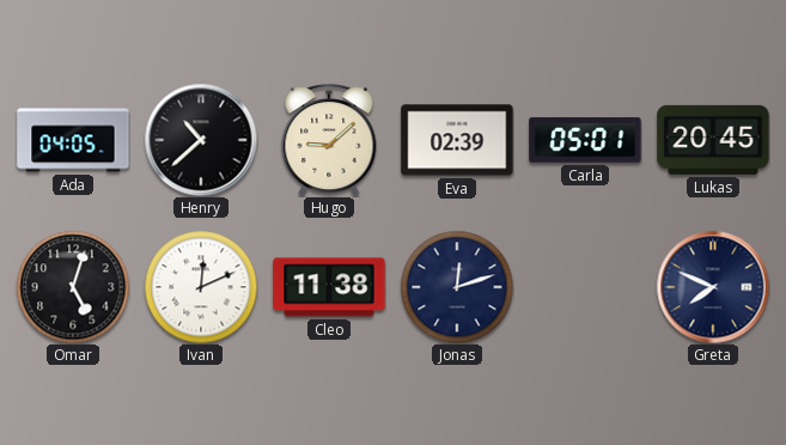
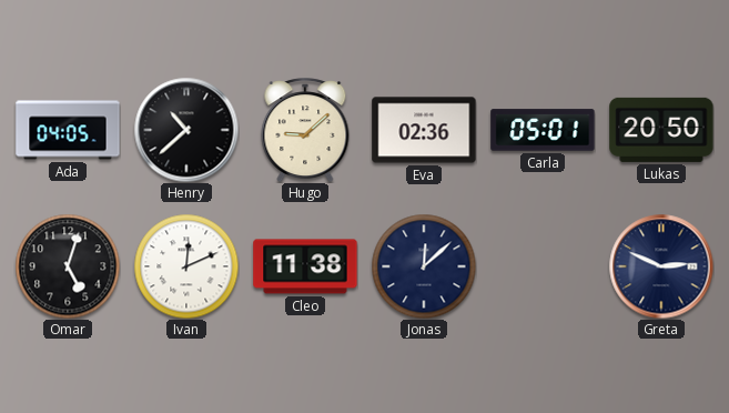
Eva: 02:39 -> 02:36
Lukas: 20:45 -> 20:50
Jonas: 12:12 -> 12:08
Greta: 7:49 -> 2:49
